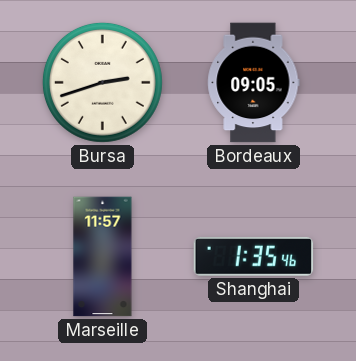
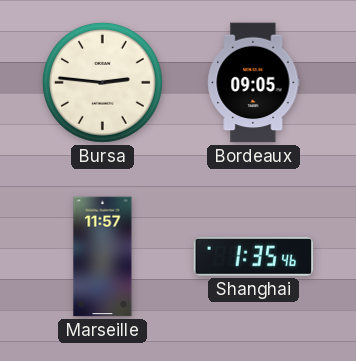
Bursa: 2:42 -> 2:46
